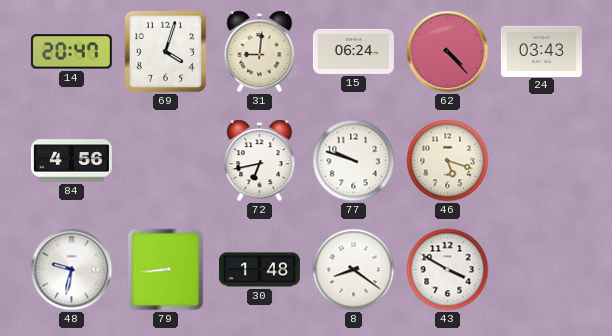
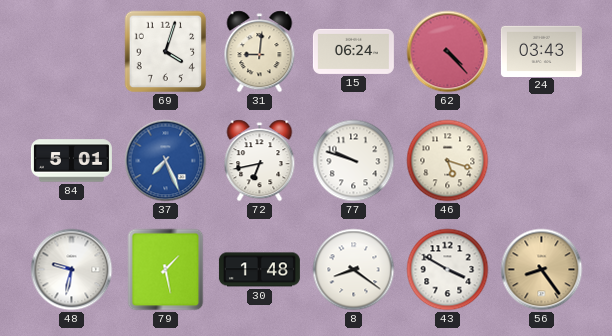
14: 20:47 -> none
84: 4:56 -> 5:01
37: none -> 7:26
79: 8:44 -> 1:28
56: none -> 8:24
